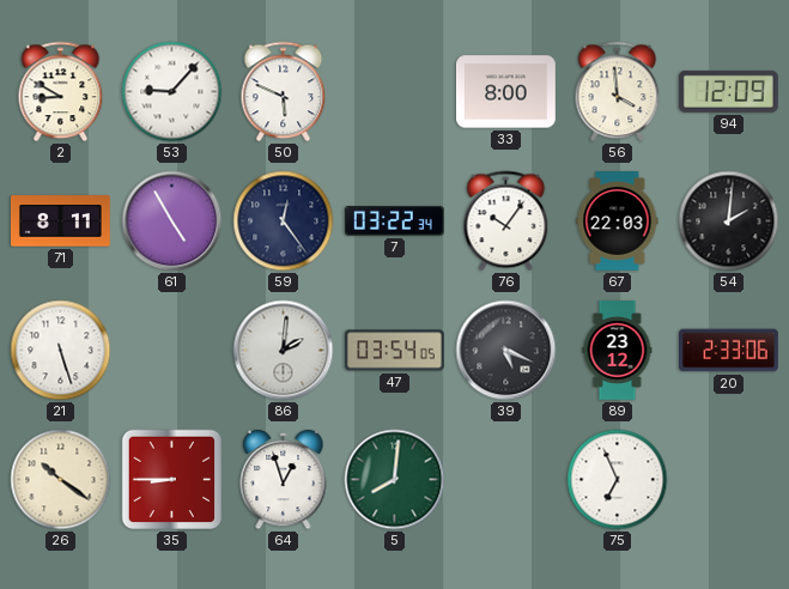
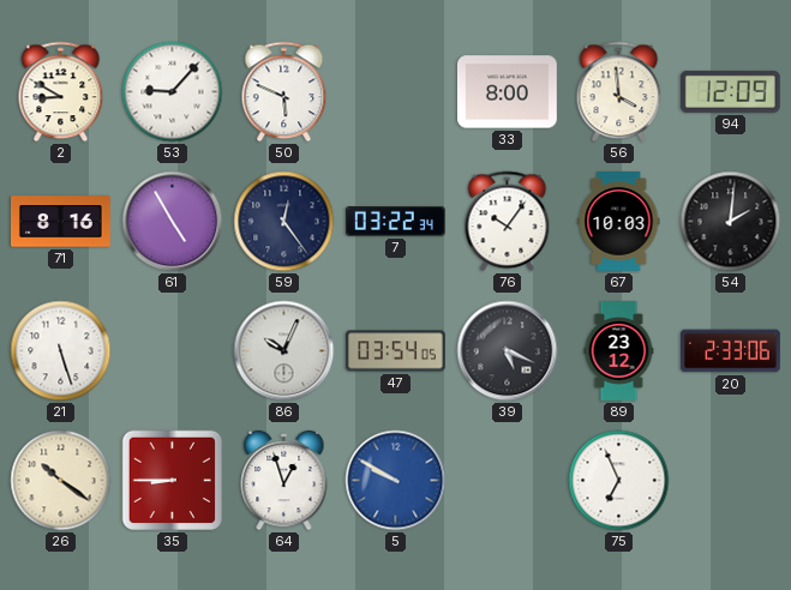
71: 8:11 -> 8:16
67: 22:03 -> 10:03
86: 2:01 -> 10:04
5: 8:01 -> 9:50
5 dial: green -> blue
